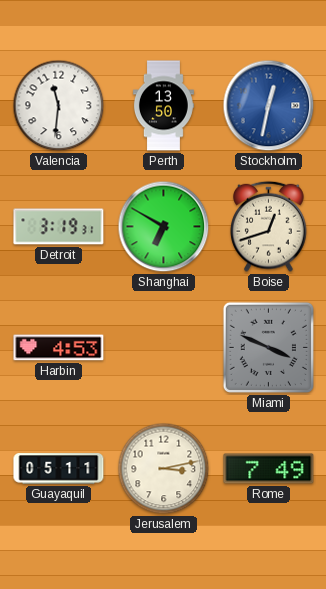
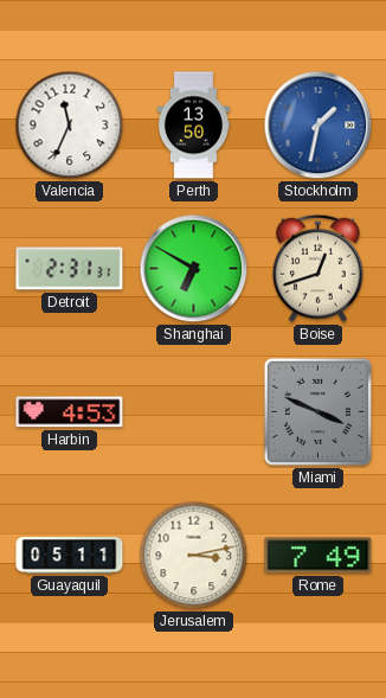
Valencia: 11:31 -> 11:34
Stockholm: 12:32 -> 1:32
Detroit: 3:19 -> 2:31
